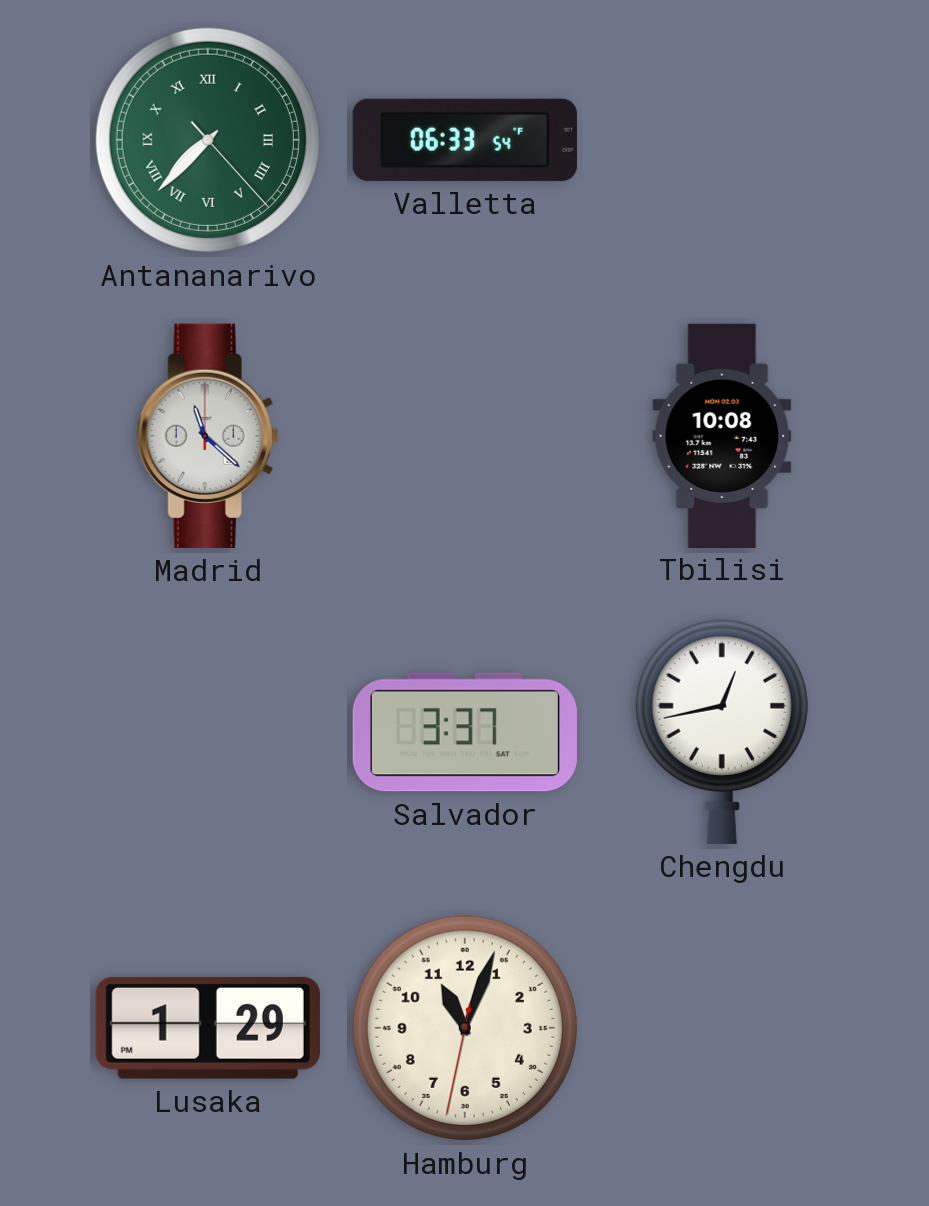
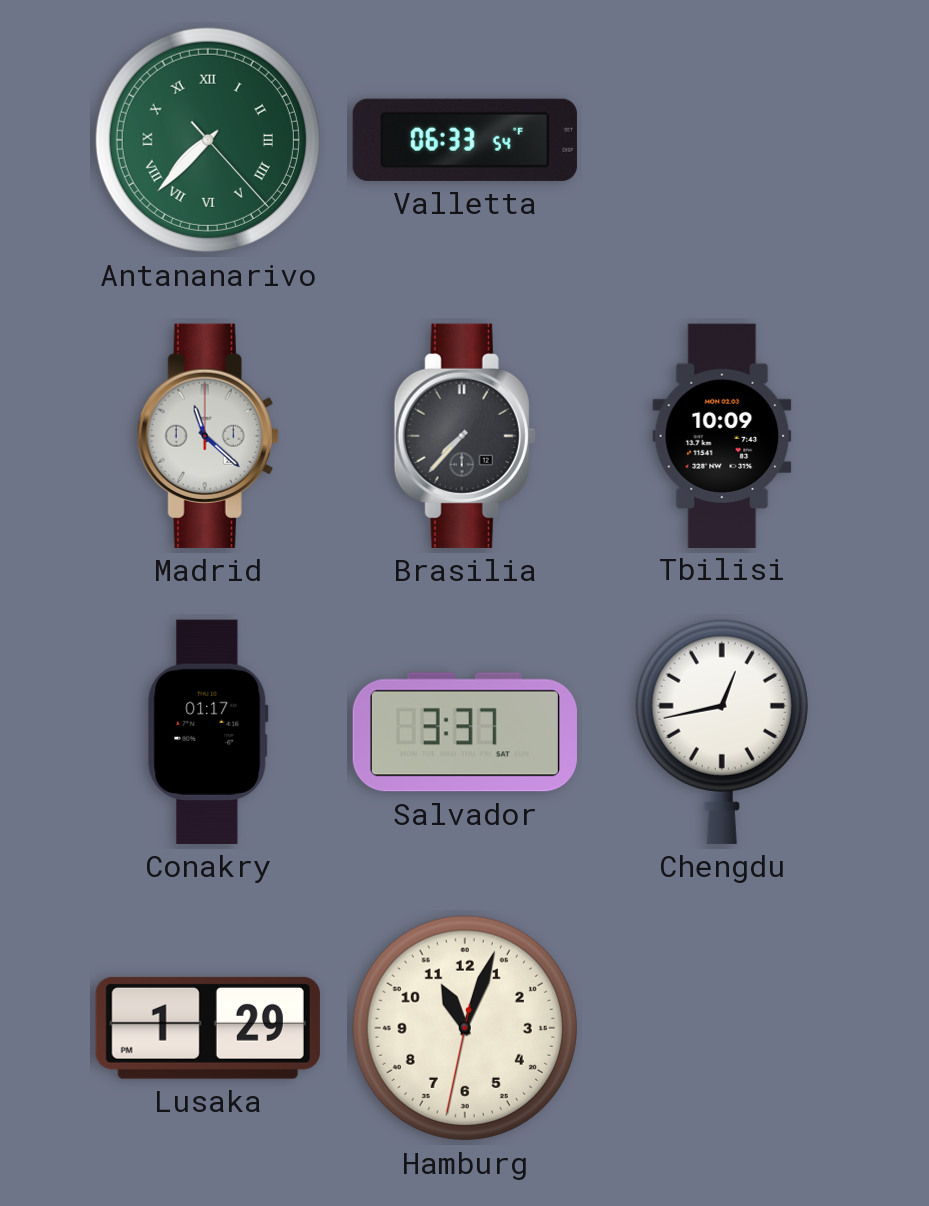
Brasilia: none -> 7:37
Tbilisi: 10:08 -> 10:09
Conakry: none -> 01:17
